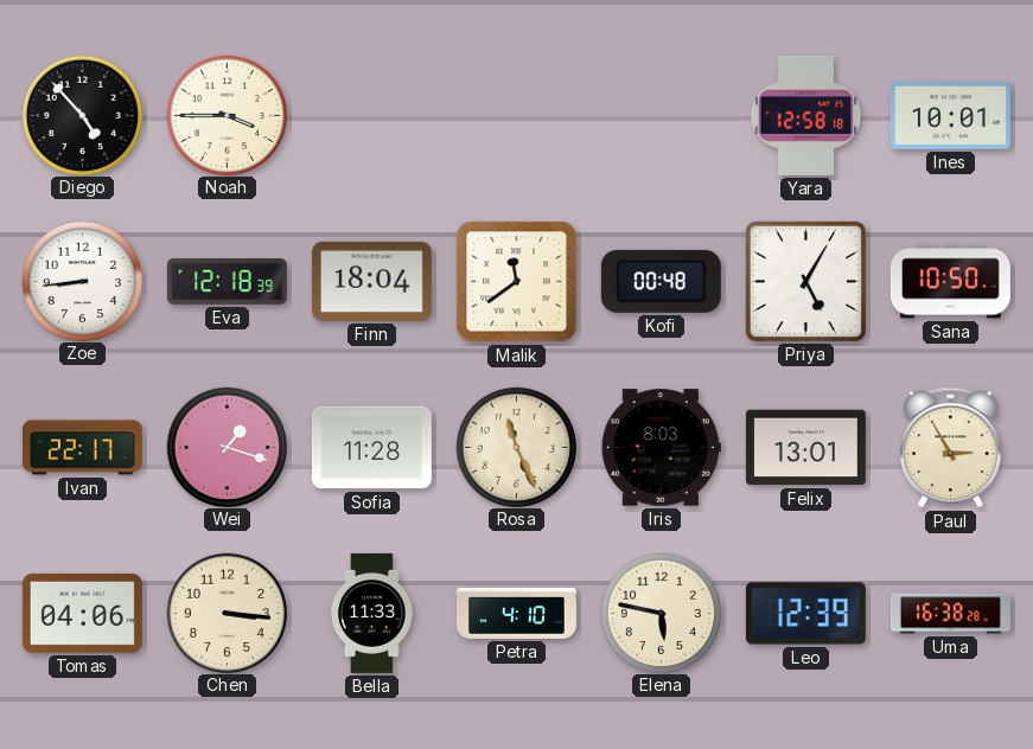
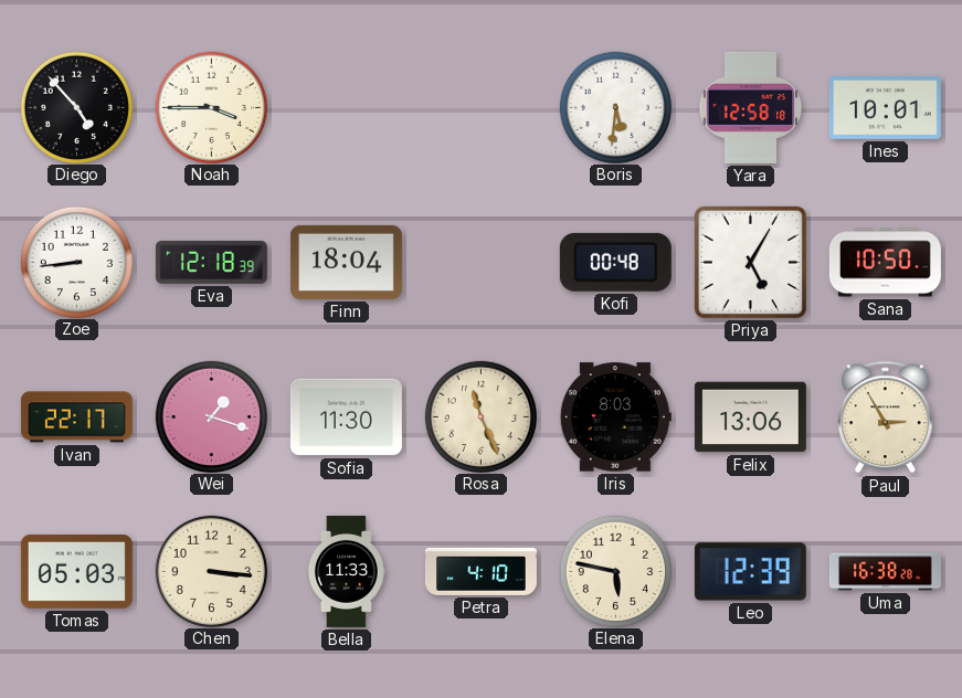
Boris: none -> 5:31
Malik: 11:39 -> none
Sofia: 11:28 -> 11:30
Felix: 13:01 -> 13:06
Tomas: 04:06 -> 05:03
